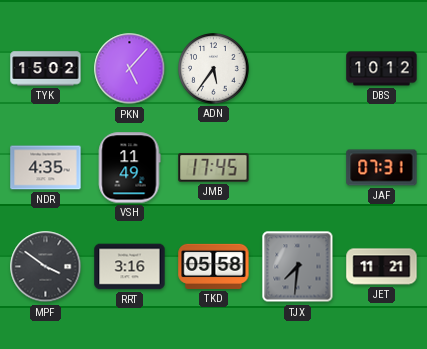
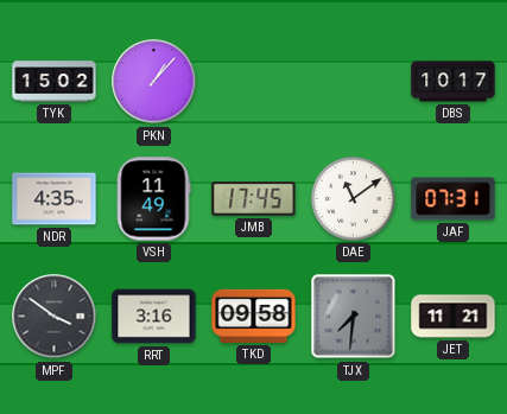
PKN: 5:07 -> 1:07
ADN: 5:36 -> none
DBS: 10:12 -> 10:17
DAE: none -> 11:09
TKD: 05:58 -> 09:58
